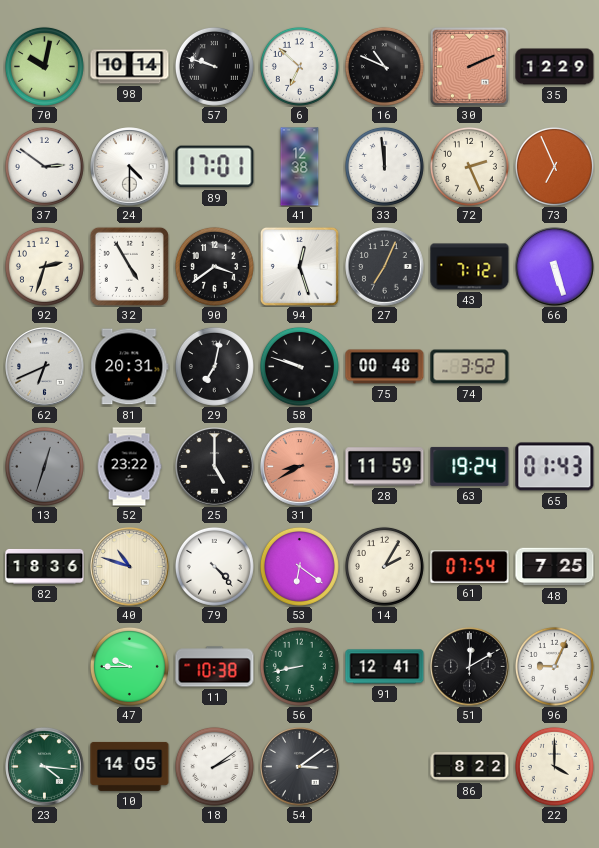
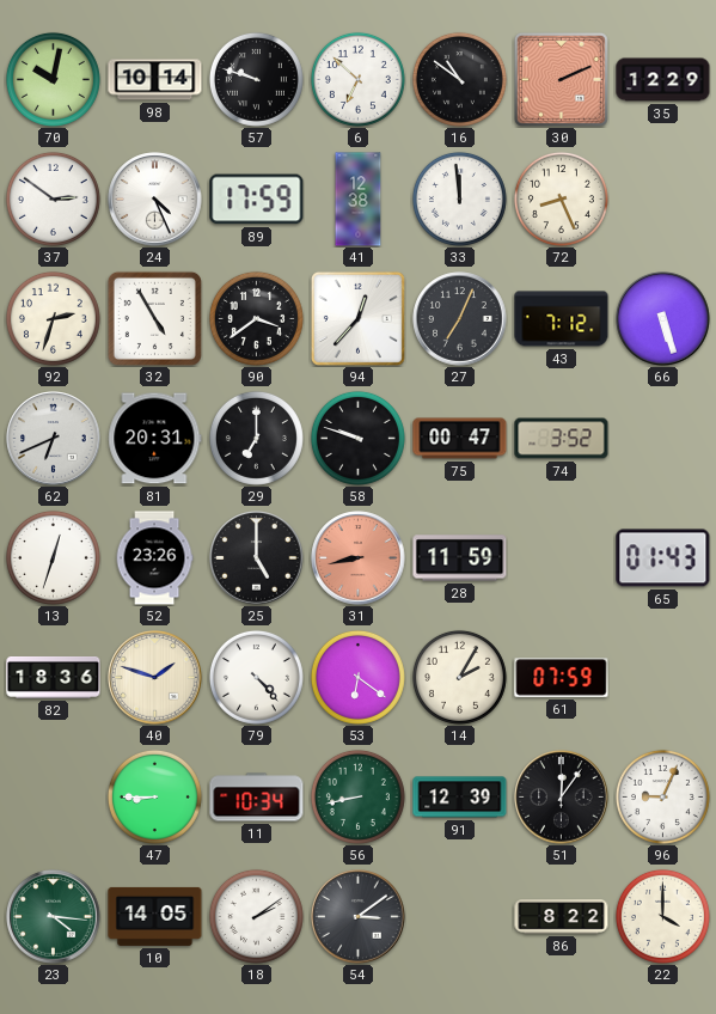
16: 10:49 -> 10:51
24: 4:30 -> 4:26
89: 17:01 -> 17:59
72: 2:26 -> 8:26
73: 6:56 -> none
94: 12:27 -> 12:37
29: 7:02 -> 7:00
75: 00:48 -> 00:47
13 dial: grey -> white
52: 23:22 -> 23:26
31: 8:40 -> 8:43
63: 19:24 -> none
40: 10:48 -> 1:48
61: 07:54 -> 07:59
48: 7:25 -> none
47: 9:45 -> 8:45
11: 10:38 -> 10:34
91: 12:41 -> 12:39
51: 12:10 -> 12:06
